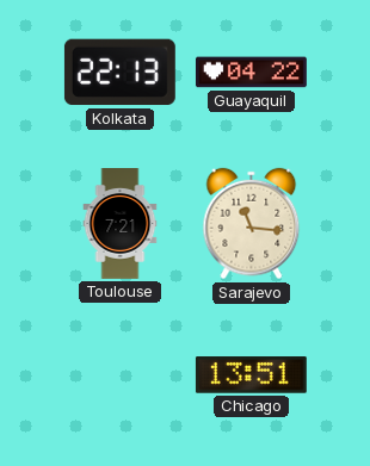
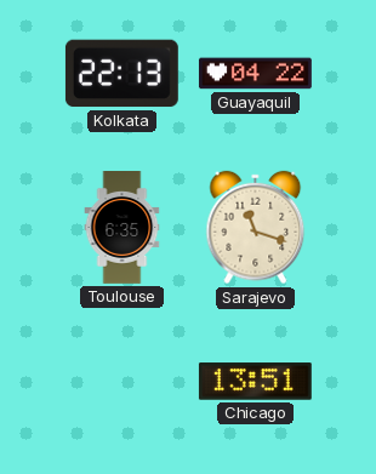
Toulouse: 7:21 -> 6:35
Sarajevo: 11:16 -> 11:18
